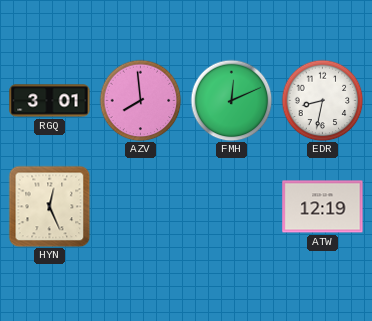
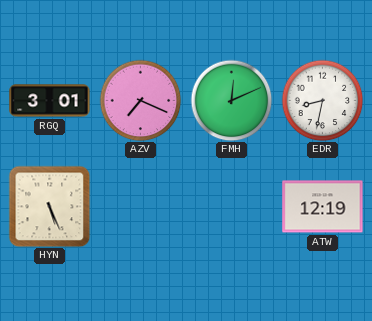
AZV: 7:59 -> 7:19
HYN: 12:26 -> 5:26
